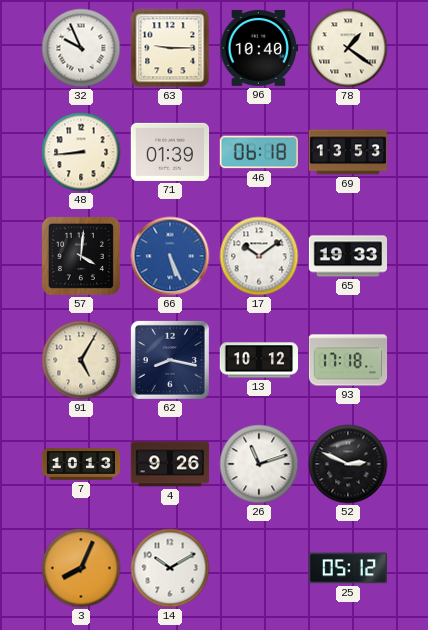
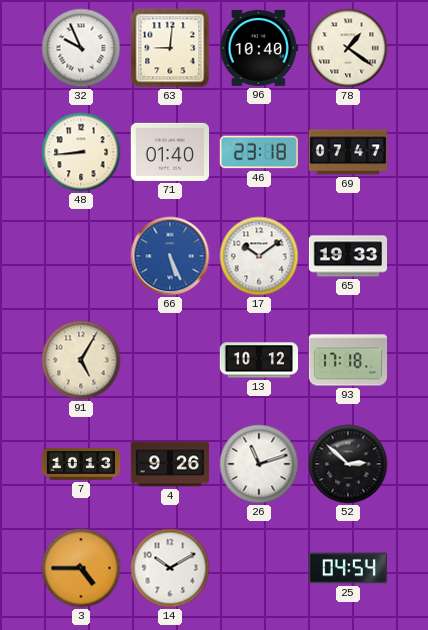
63: 9:15 -> 9:01
71: 01:39 -> 01:40
46: 06:18 -> 23:18
69: 13:53 -> 07:47
57: 4:01 -> none
62: 8:17 -> none
52: 2:49 -> 2:52
3: 8:04 -> 4:45
25: 05:12 -> 04:54
